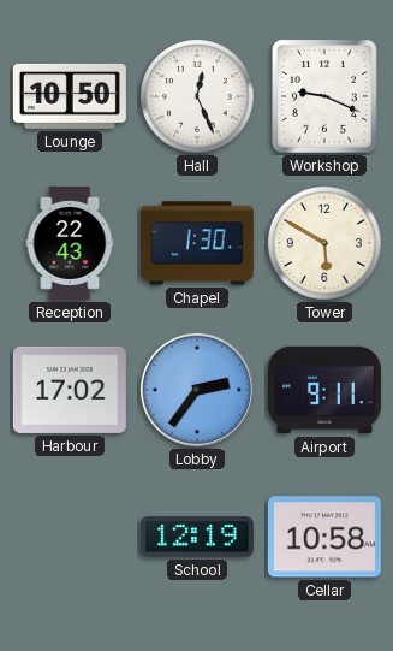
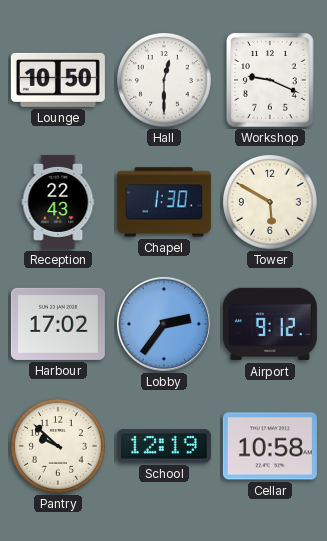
Hall: 12:26 -> 12:30
Airport: 9:11 -> 9:12
Pantry: none -> 9:52
